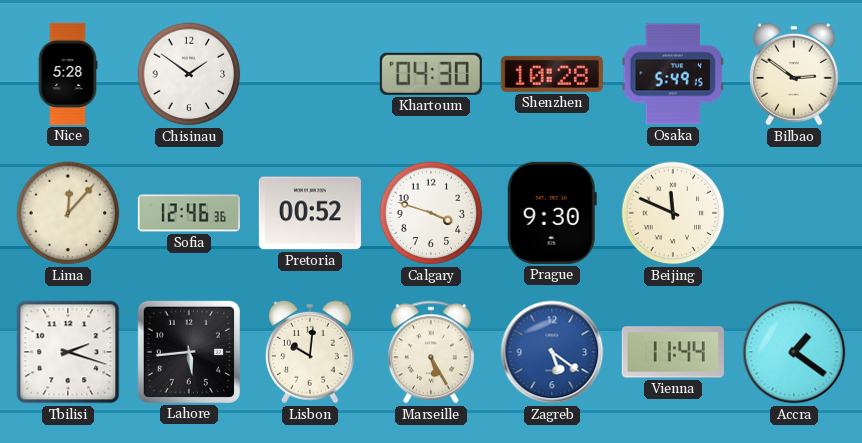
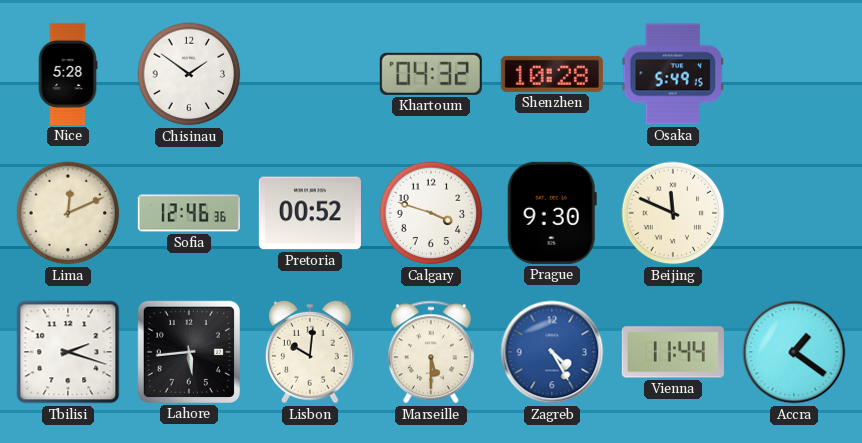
Khartoum: 04:30 -> 04:32
Bilbao: 2:51 -> none
Lima: 12:07 -> 12:11
Marseille: 5:25 -> 5:30
Zagreb: 5:21 -> 4:25
